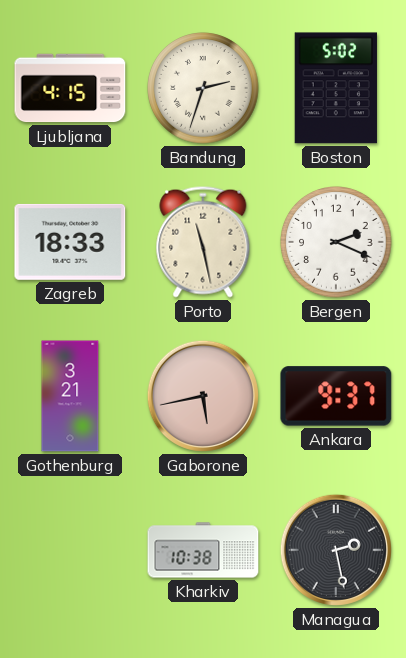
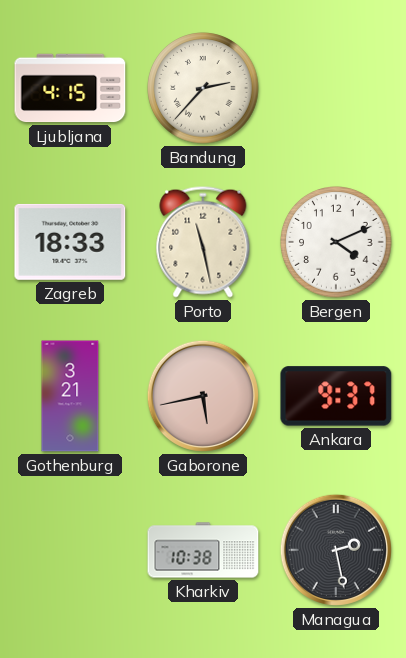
Bandung: 2:33 -> 2:37
Boston: 5:02 -> none
Bergen: 2:19 -> 4:11
